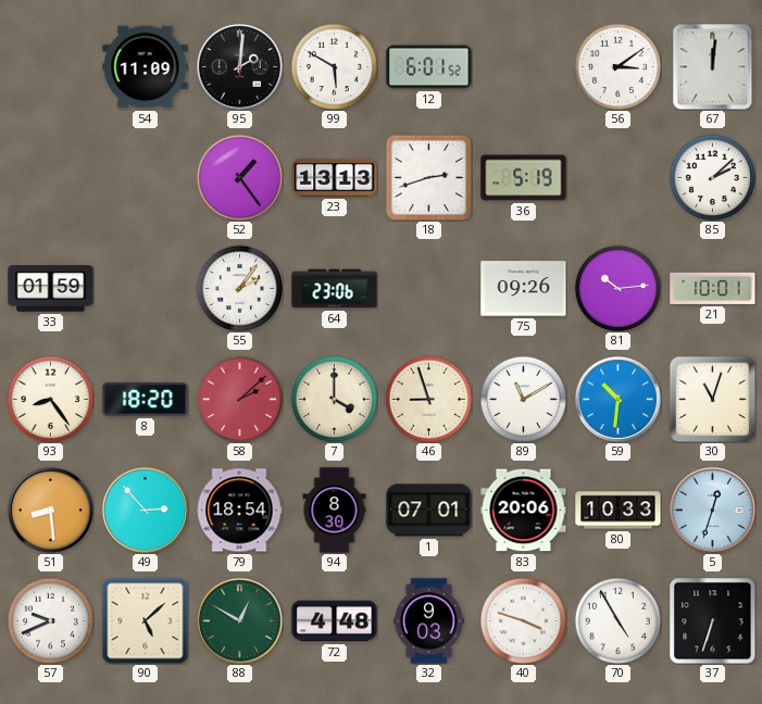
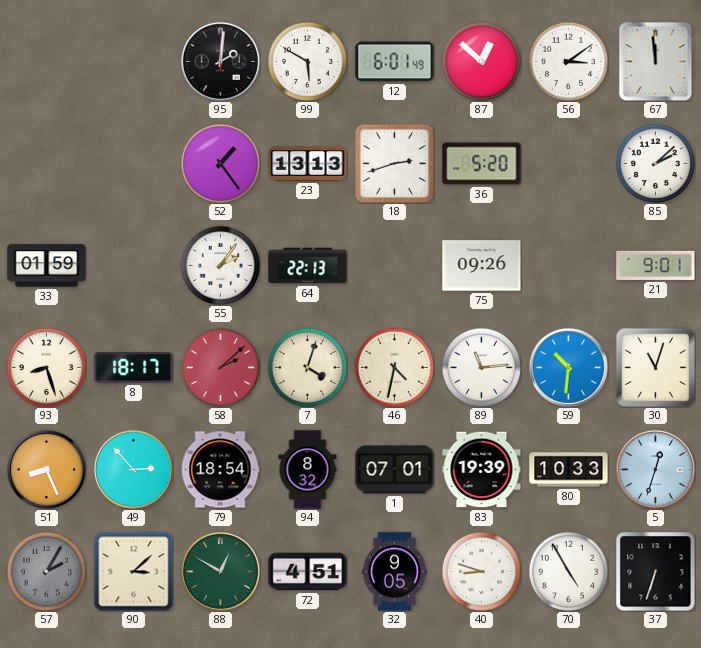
54: 11:09 -> none
12: 6:01:52 -> 6:01:49
87: none -> 12:52
67: 12:01 -> 11:59
36: 5:19 -> 5:20
64: 23:06 -> 22:13
81: 10:14 -> none
21: 10:01 -> 9:01
93: 8:24 -> 8:27
8: 18:20 -> 18:17
7: 4:00 -> 4:03
46: 8:57 -> 4:32
89: 11:10 -> 11:14
51: 8:29 -> 8:26
94: 8:30 -> 8:32
83: 20:06 -> 19:39
57: 9:41 -> 2:05
57 dial: white -> grey
90: 5:08 -> 3:08
72: 4:48 -> 4:51
32: 9:03 -> 9:05
40: 3:48 -> 8:48
